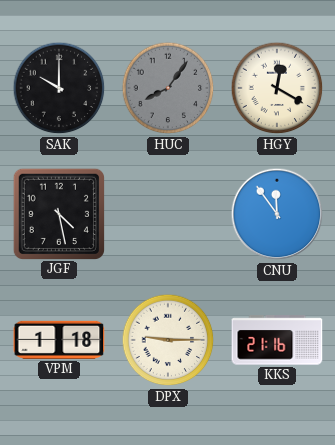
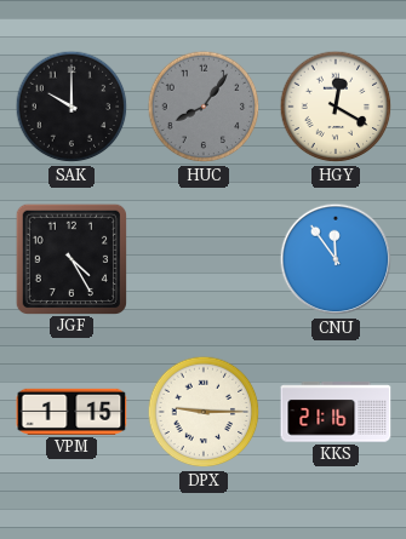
JGF: 4:28 -> 4:25
VPM: 1:18 -> 1:15
